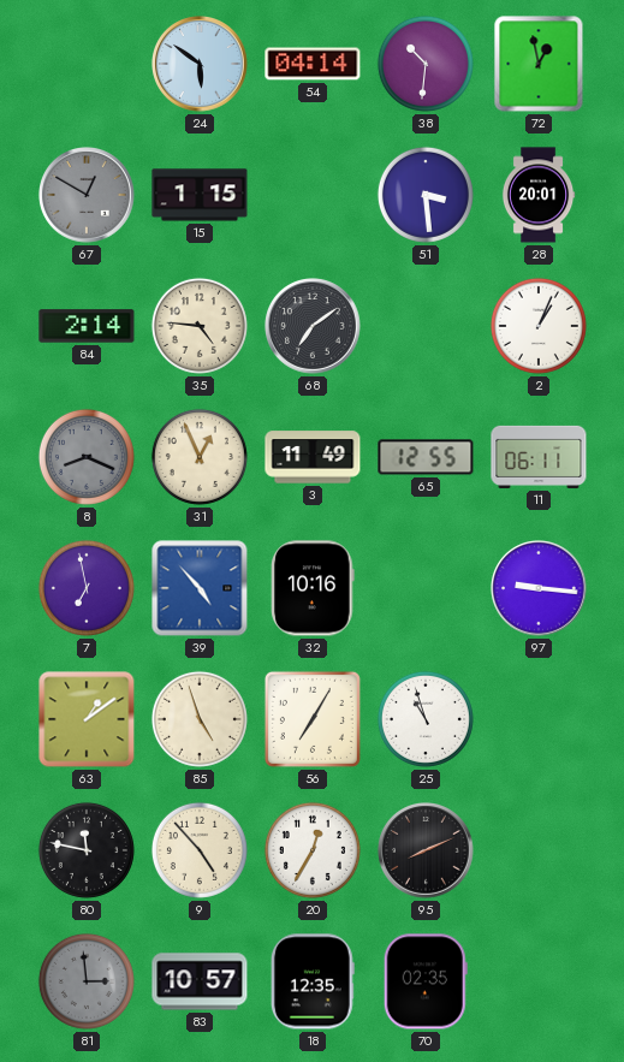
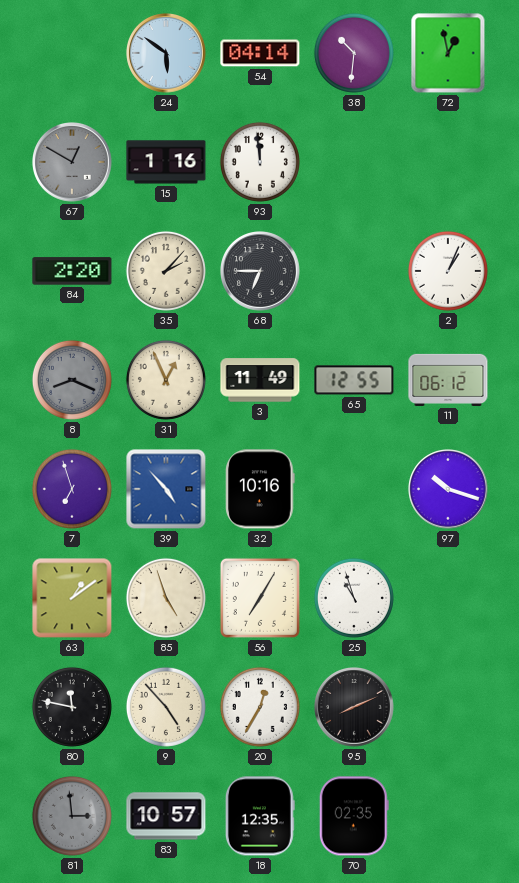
15: 1:15 -> 1:16
93: none -> 11:59
51: 3:29 -> none
28: 20:01 -> none
84: 2:14 -> 2:20
35: 4:46 -> 2:07
68: 7:09 -> 6:45
11: 06:11 -> 06:12
7: 6:58 -> 6:57
97: 9:16 -> 10:18
